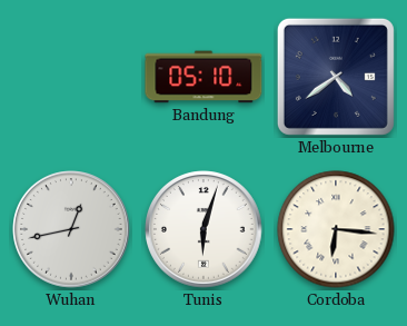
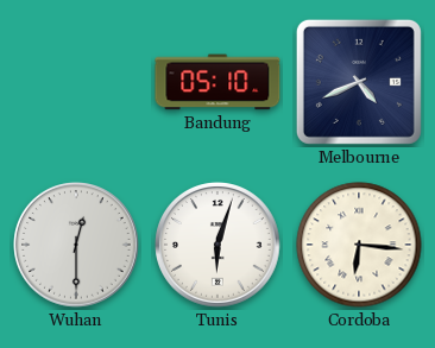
Melbourne: 4:39 -> 4:41
Wuhan: 12:43 -> 12:30
